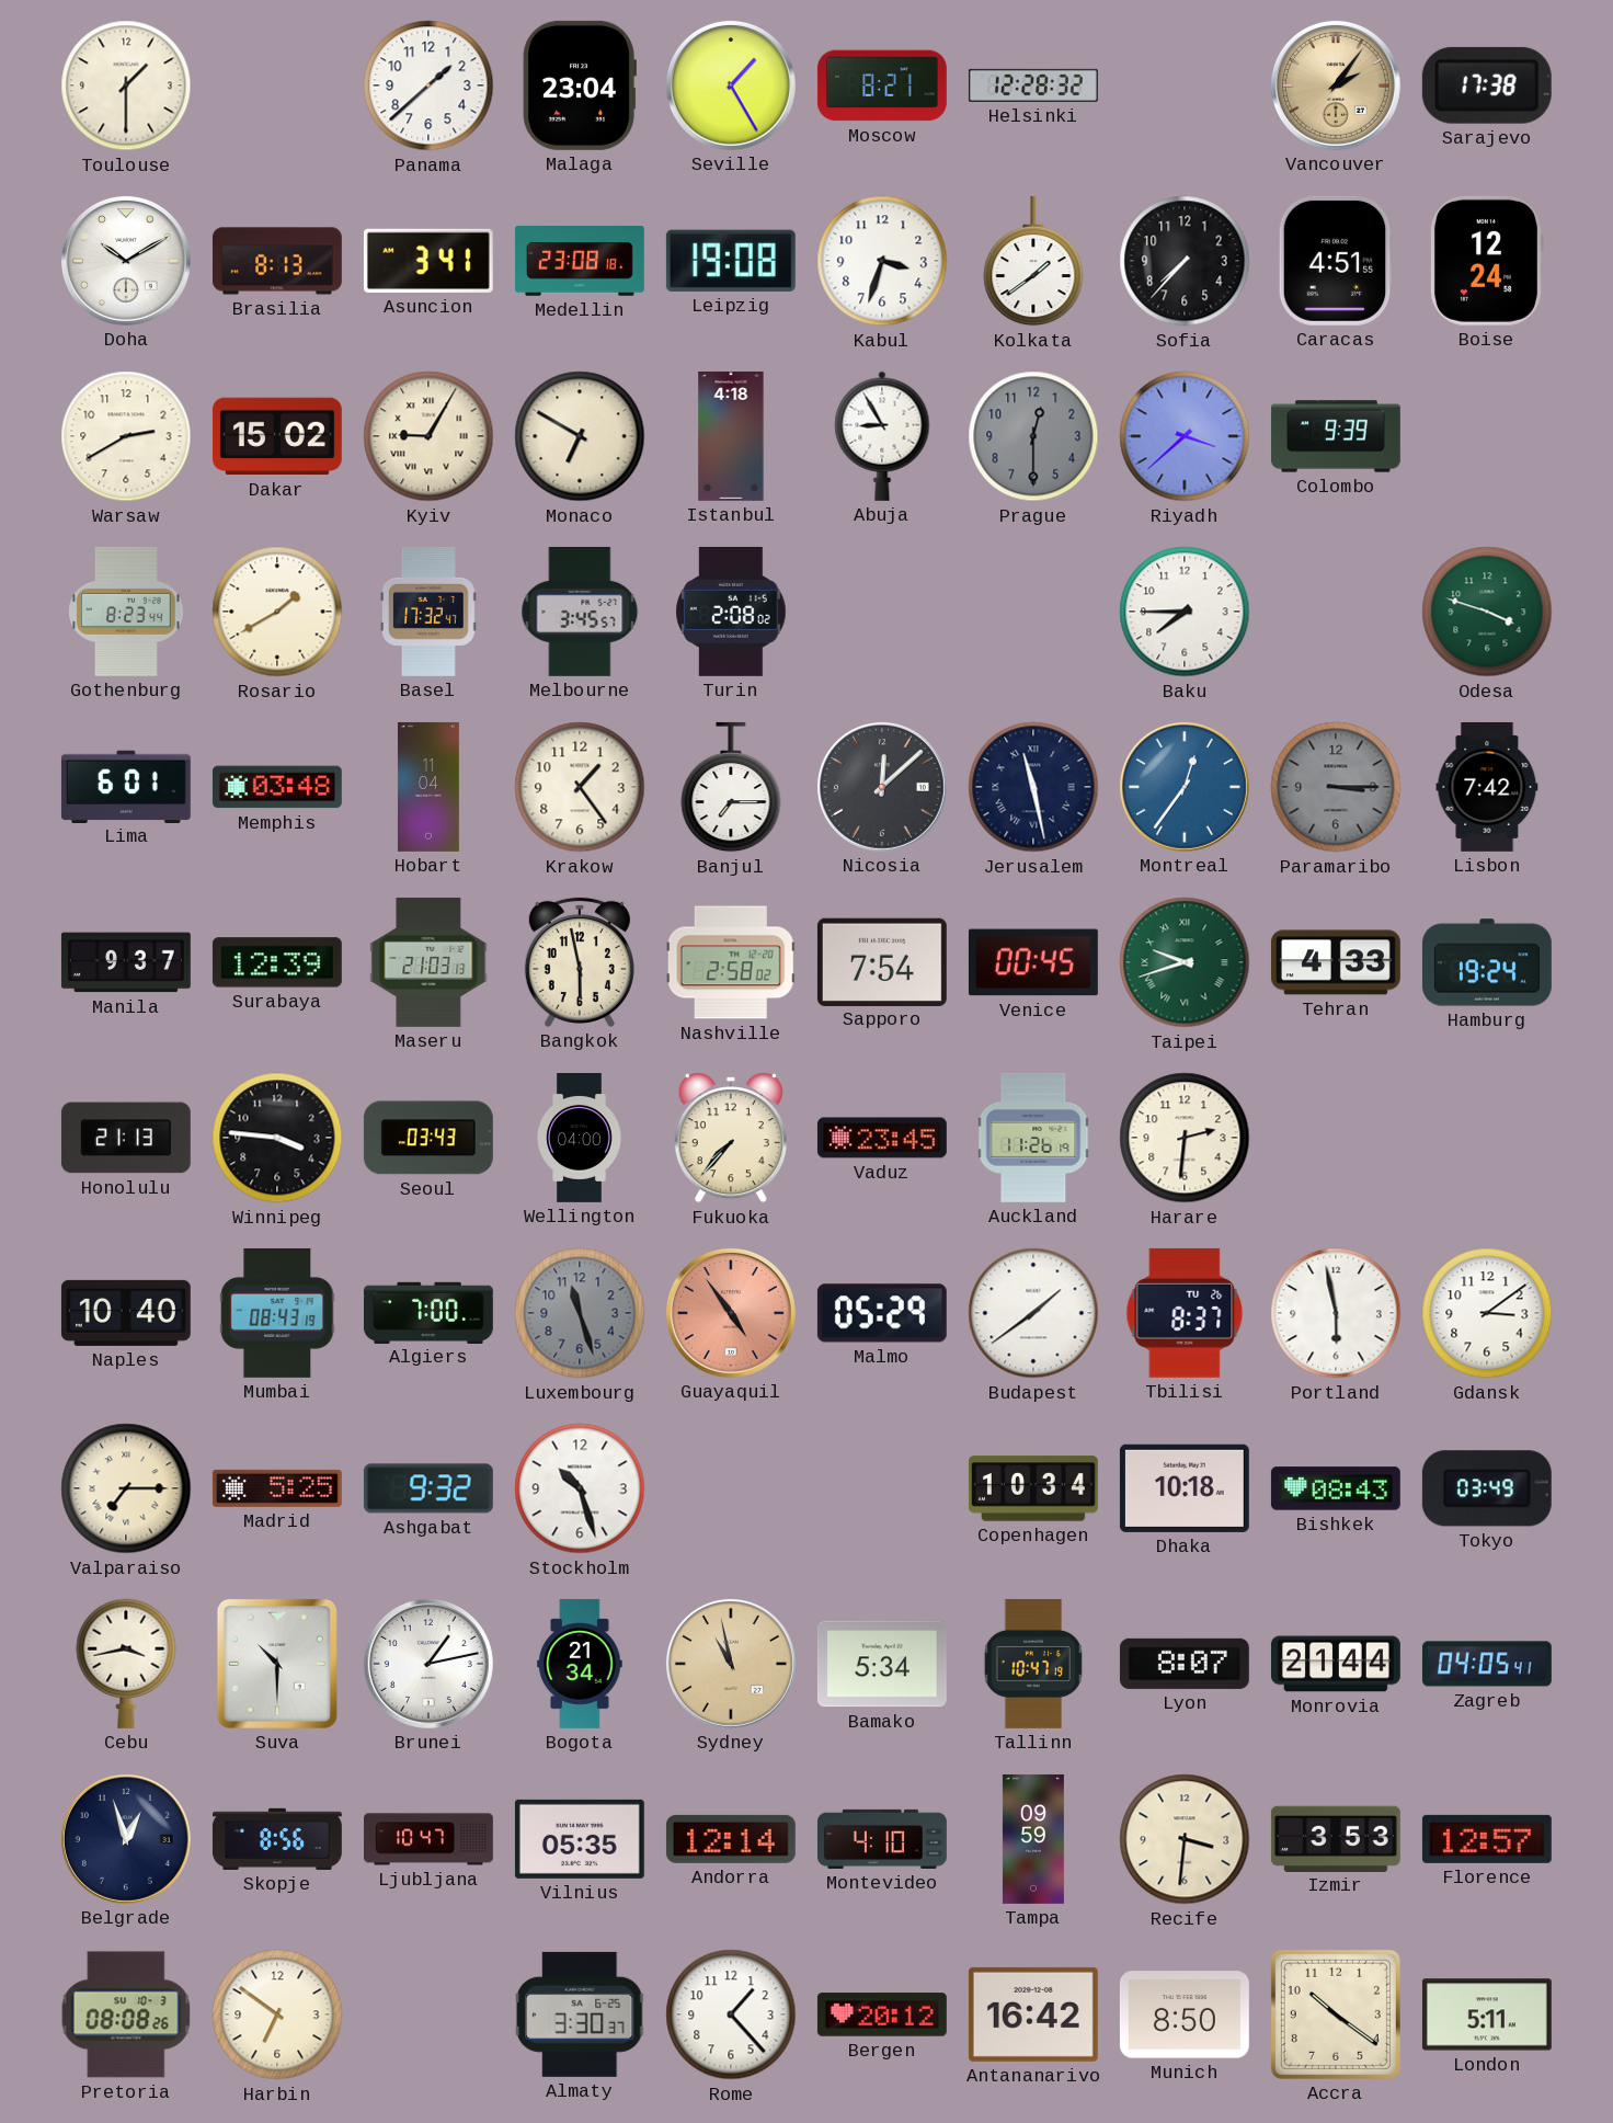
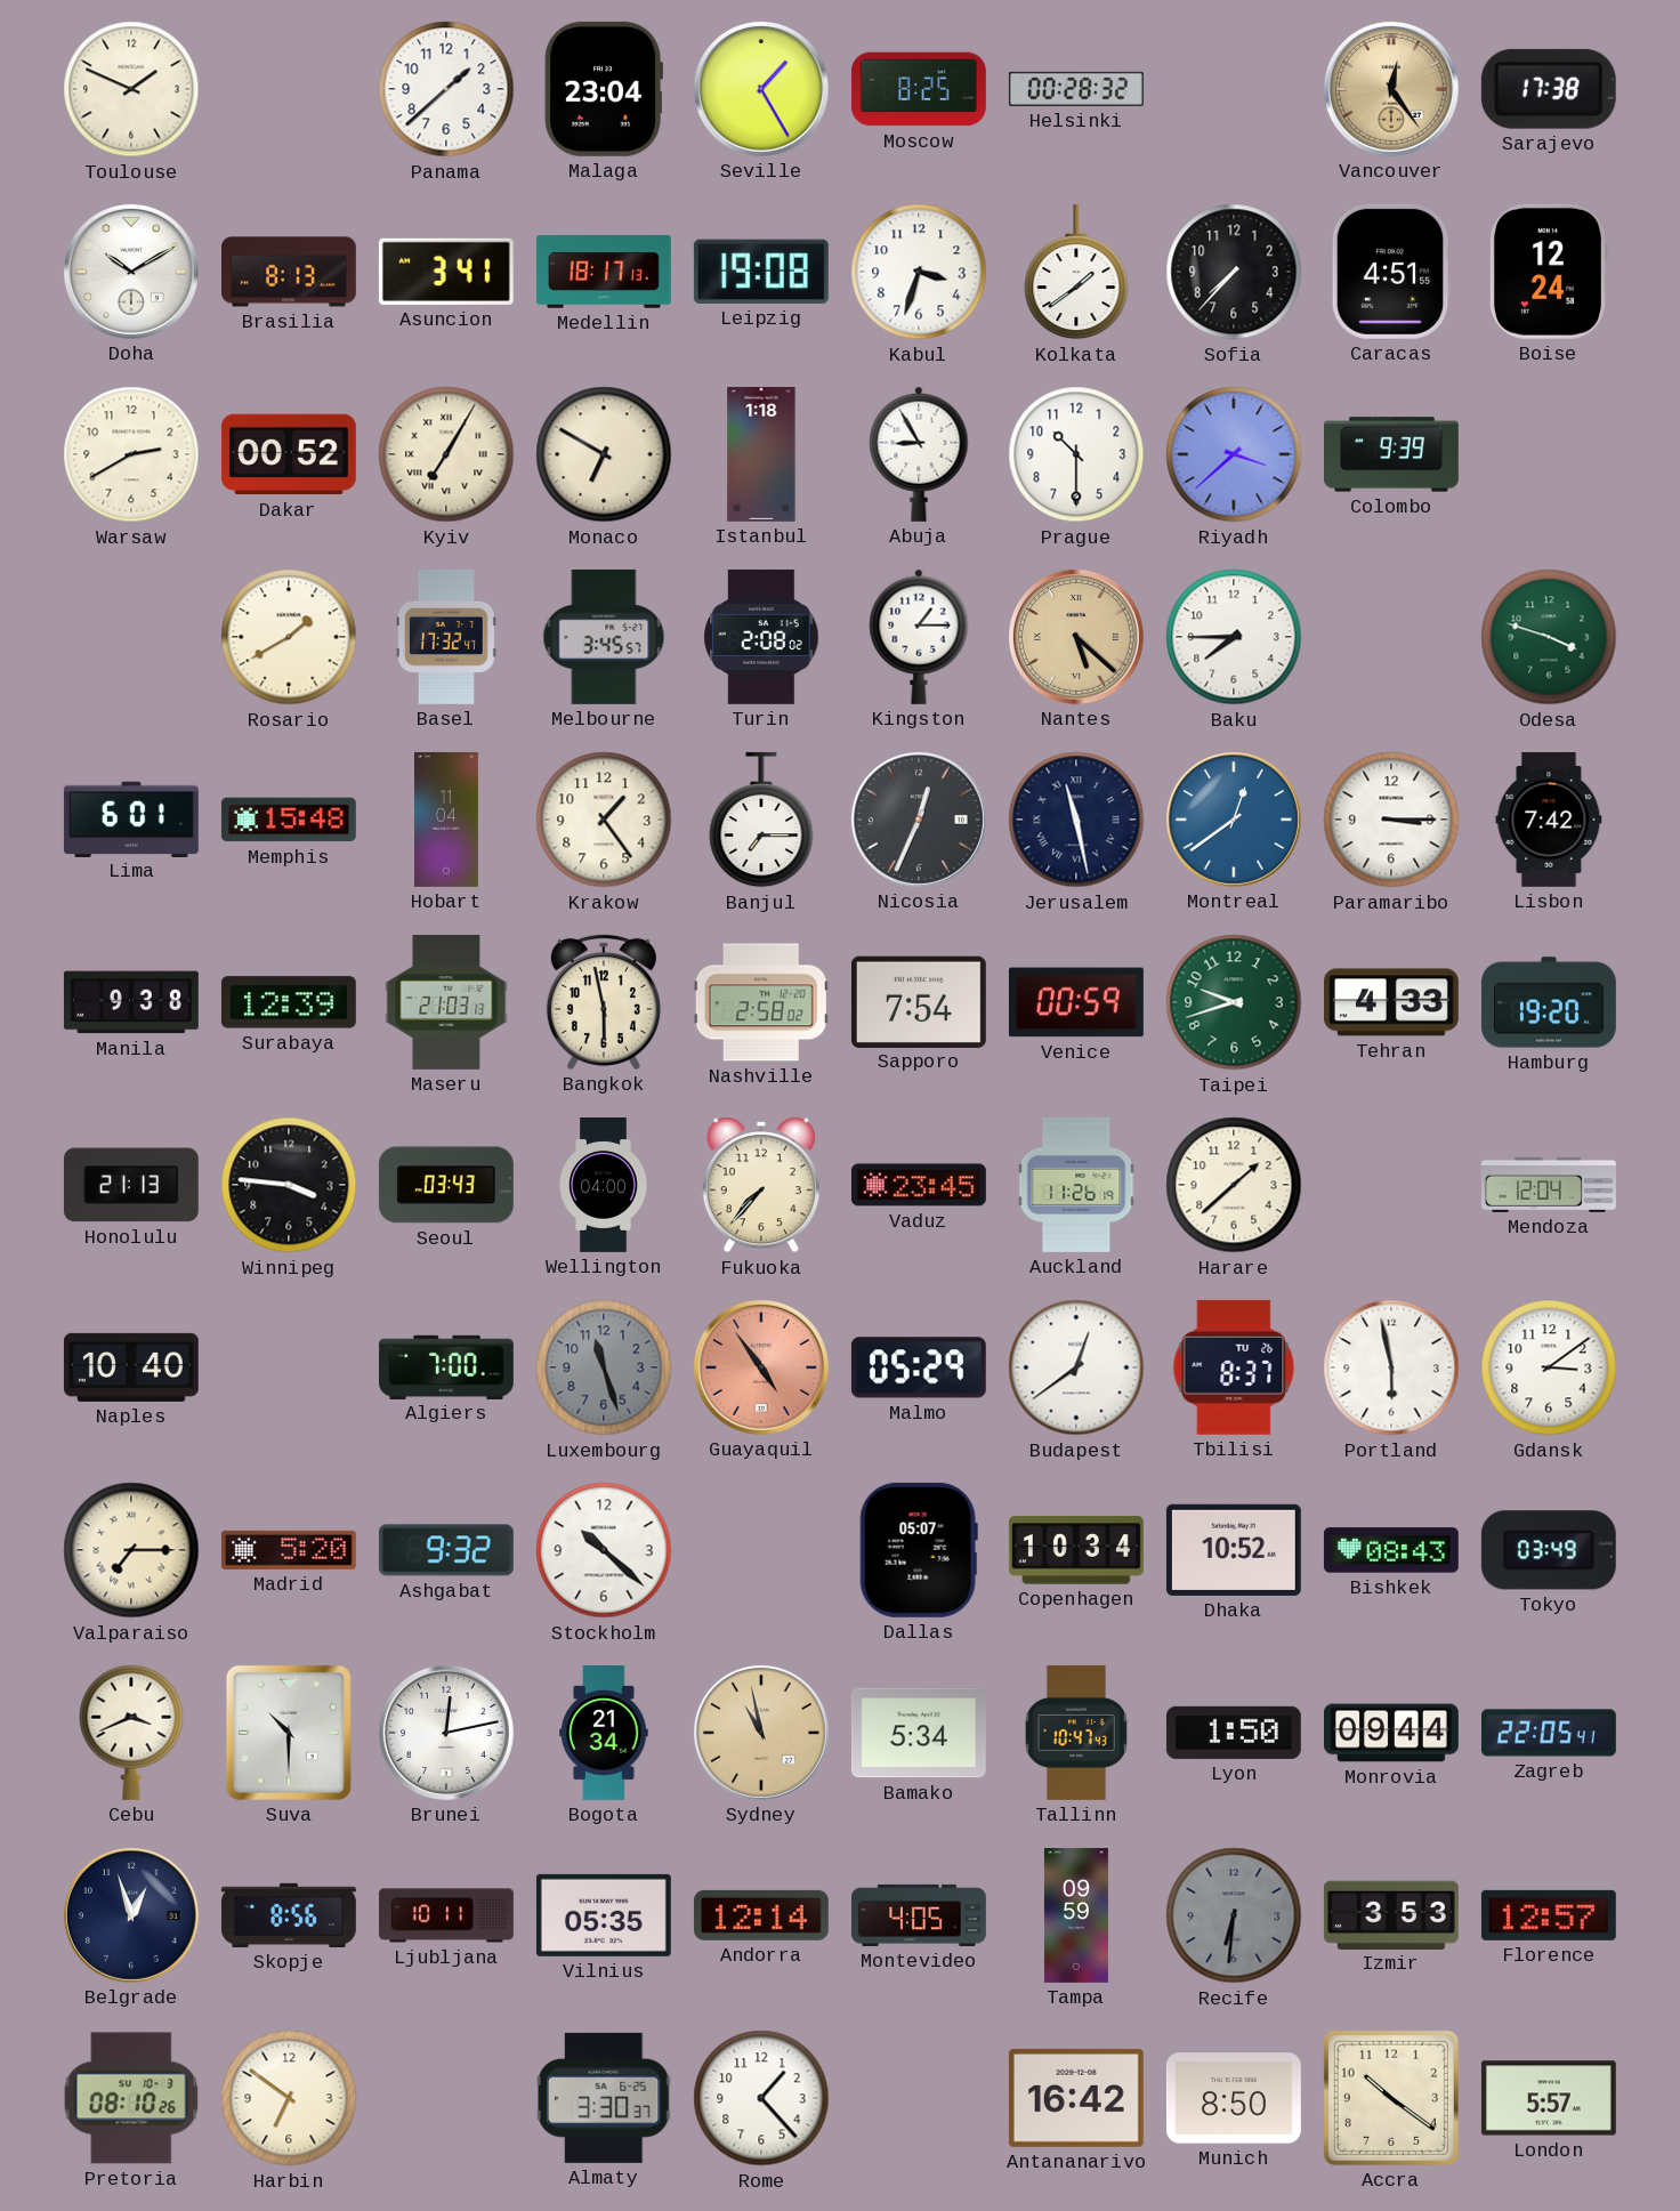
Toulouse: 1:30 -> 1:49
Moscow: 8:21 -> 8:25
Helsinki: 12:28 -> 00:28
Vancouver: 2:06 -> 12:24
Medellin: 23:08 -> 18:17
Dakar: 15:02 -> 00:52
Kyiv: 9:05 -> 7:05
Istanbul: 4:18 -> 1:18
Prague: 12:30 -> 10:30
Prague dial: grey -> white
Gothenburg: 8:23 -> none
Kingston: none -> 1:15
Nantes: none -> 5:22
Memphis: 03:48 -> 15:48
Nicosia: 12:08 -> 12:34
Montreal: 12:36 -> 12:39
Paramaribo dial: grey -> white
Manila: 9:37 -> 9:38
Venice: 00:45 -> 00:59
Taipei numerals: Roman -> Arabic
Hamburg: 19:24 -> 19:20
Harare: 2:31 -> 1:38
Mendoza: none -> 12:04
Mumbai: 08:43 -> none
Budapest: 1:39 -> 12:39
Madrid: 5:25 -> 5:20
Stockholm: 10:27 -> 10:22
Dallas: none -> 05:07
Dhaka: 10:18 -> 10:52
Cebu: 3:43 -> 3:41
Brunei: 1:13 -> 12:13
Tallinn: 10:47:19 -> 10:47:43
Lyon: 8:07 -> 1:50
Monrovia: 21:44 -> 09:44
Zagreb: 04:05 -> 22:05
Ljubljana: 10:47 -> 10:11
Montevideo: 4:10 -> 4:05
Recife: 3:31 -> 6:31
Recife dial: cream -> grey
Pretoria: 08:08 -> 08:10
Bergen: 20:12 -> none
London: 5:11 -> 5:57
